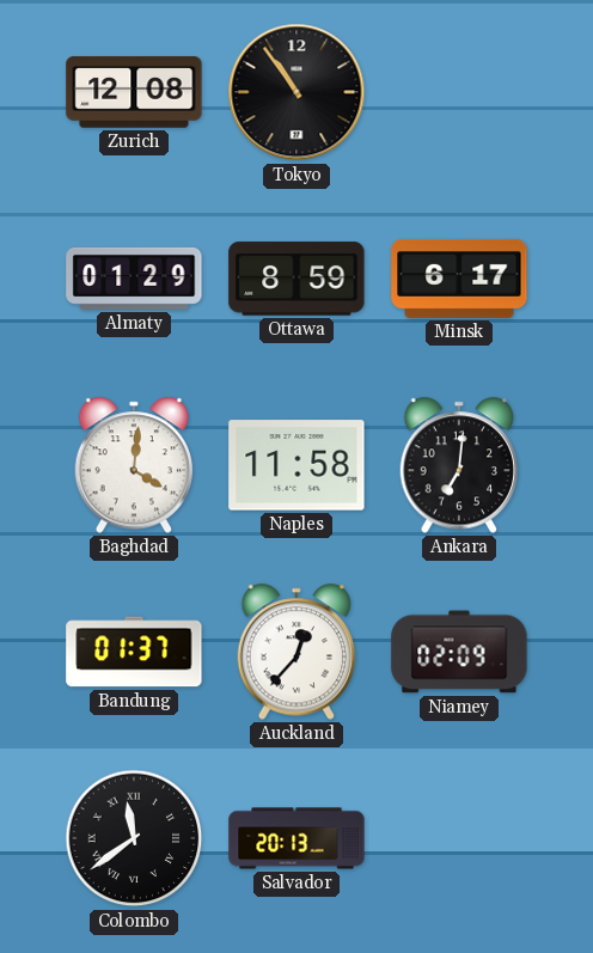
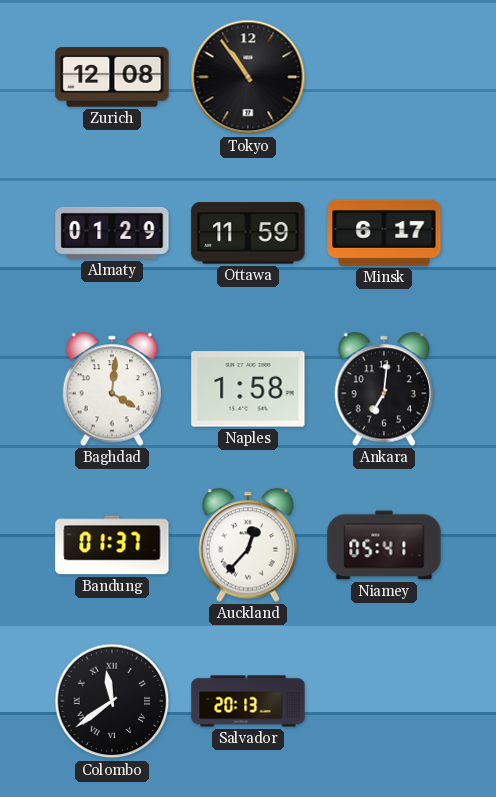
Ottawa: 8:59 -> 11:59
Naples: 11:58 -> 1:58
Niamey: 02:09 -> 05:41
